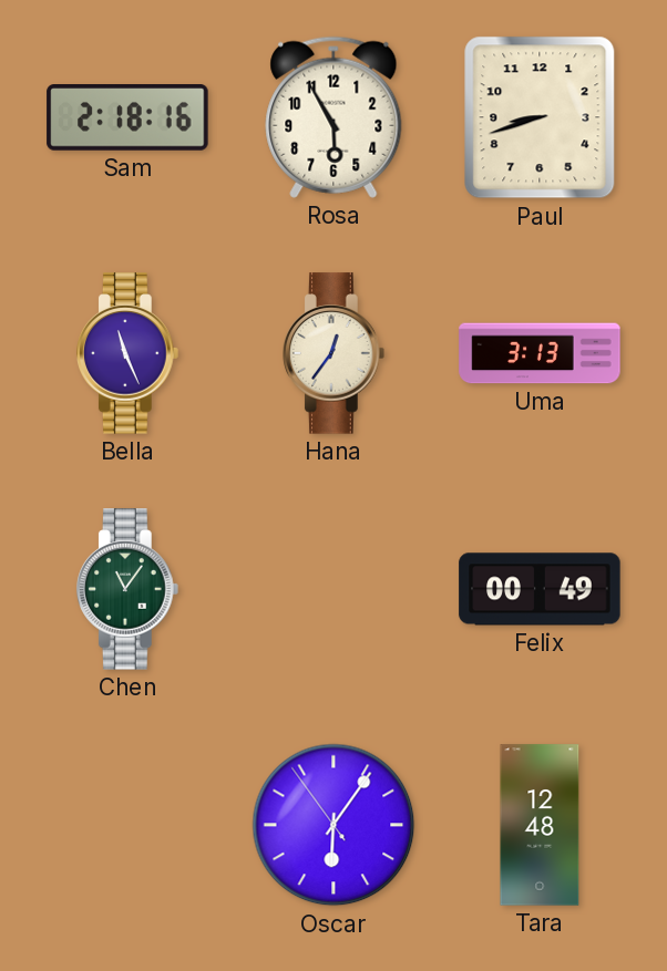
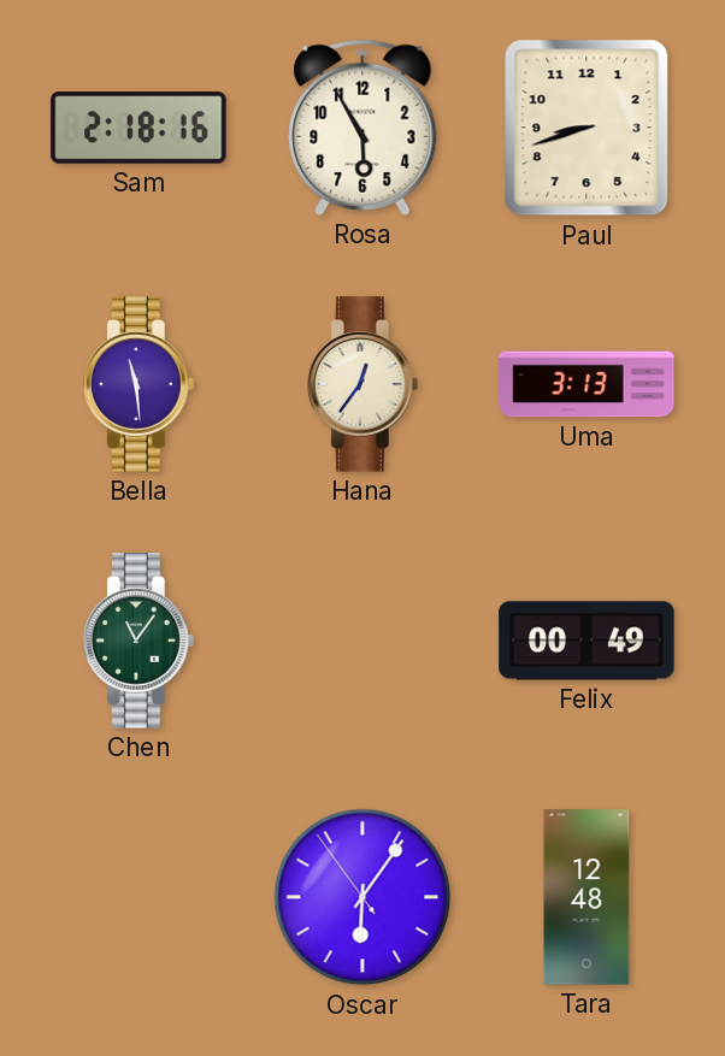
Bella: 11:26 -> 11:29
